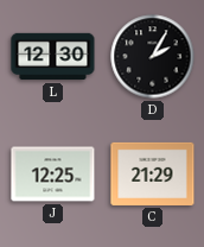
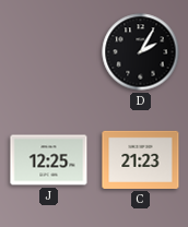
L: 12:30 -> none
C: 21:29 -> 21:23
